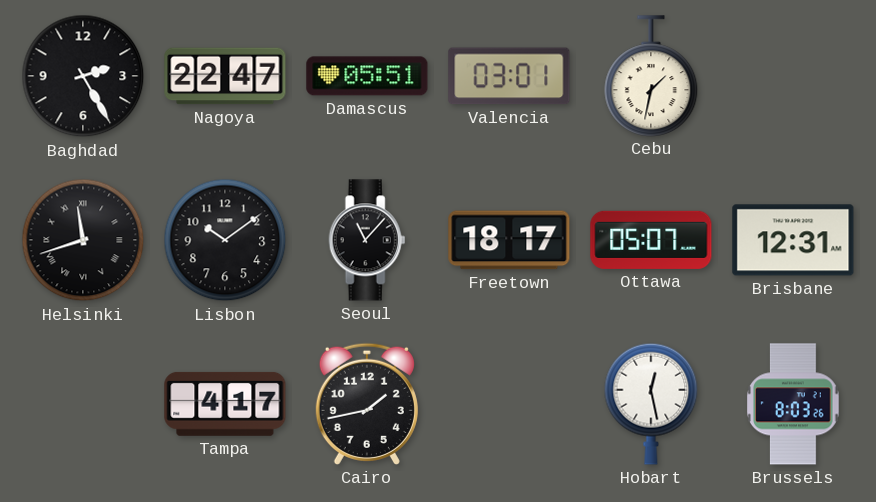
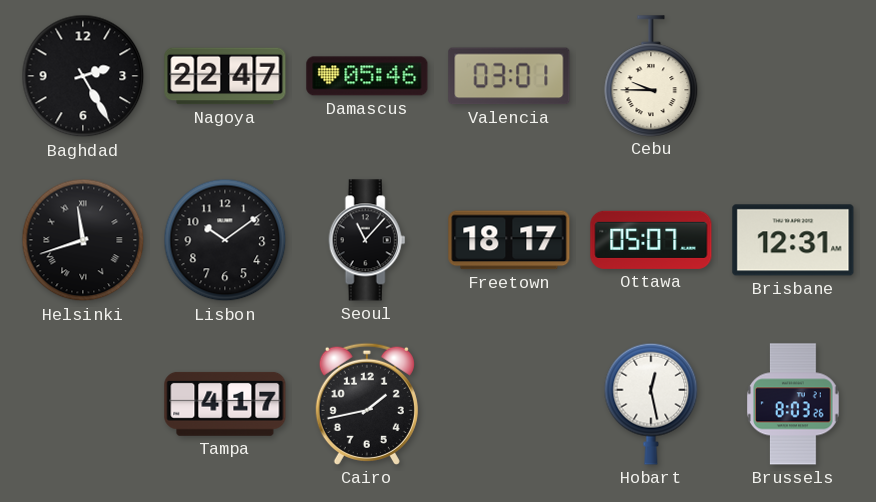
Damascus: 05:51 -> 05:46
Cebu: 1:32 -> 9:45
